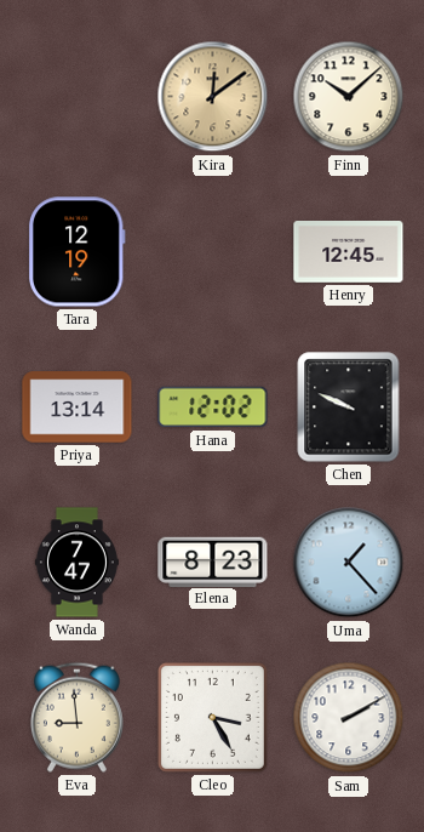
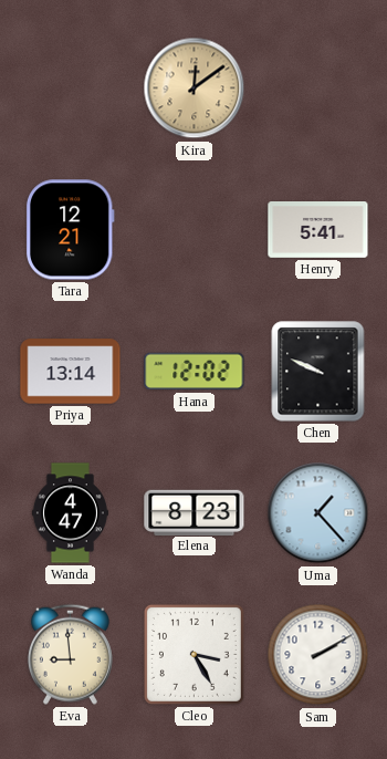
Finn: 10:08 -> none
Tara: 12:19 -> 12:21
Henry: 12:45 -> 5:41
Wanda: 7:47 -> 4:47
